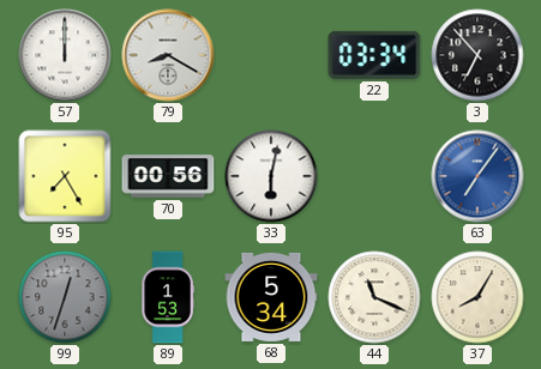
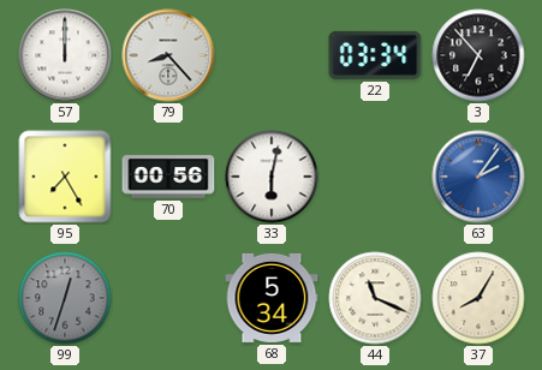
79: 8:20 -> 8:23
63: 7:06 -> 2:06
89: 1:53 -> none
